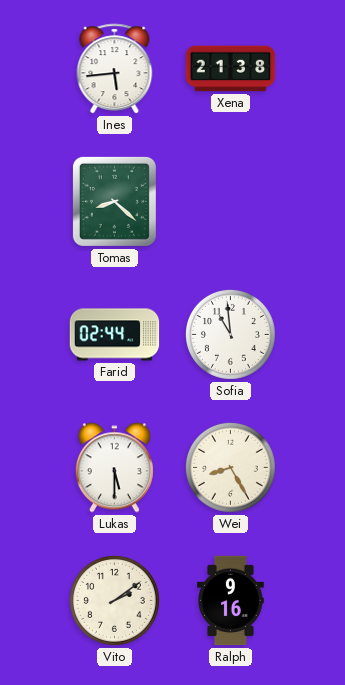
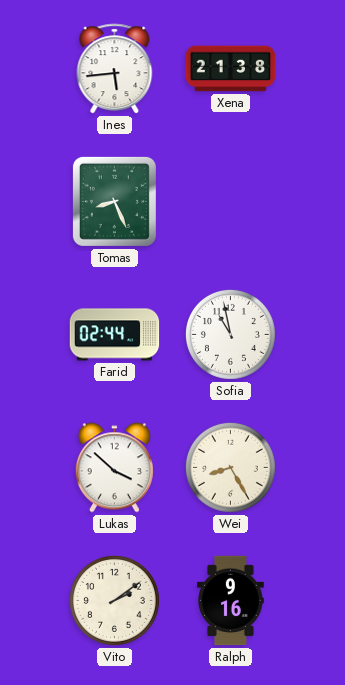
Tomas: 8:22 -> 8:26
Sofia: 10:59 -> 10:58
Lukas: 5:30 -> 3:52
